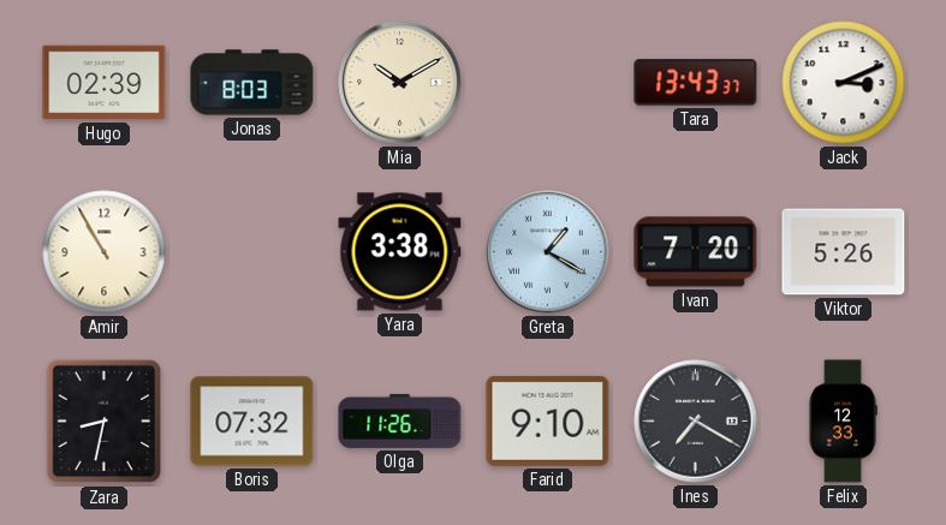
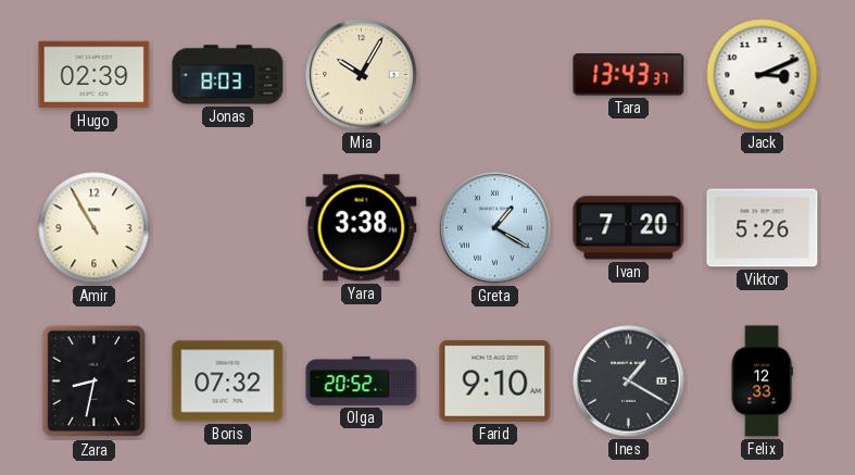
Mia: 10:10 -> 10:05
Olga: 11:26 -> 20:52
Ines: 7:20 -> 1:20
